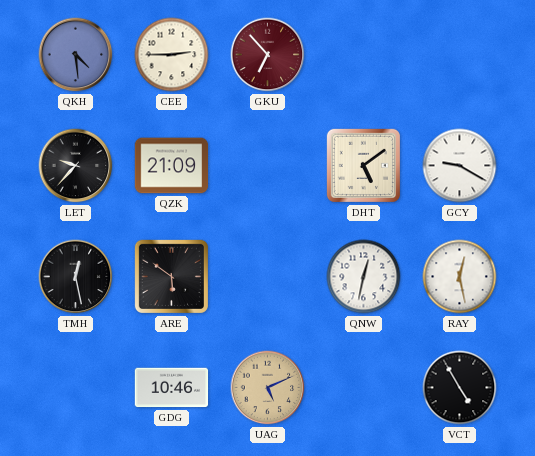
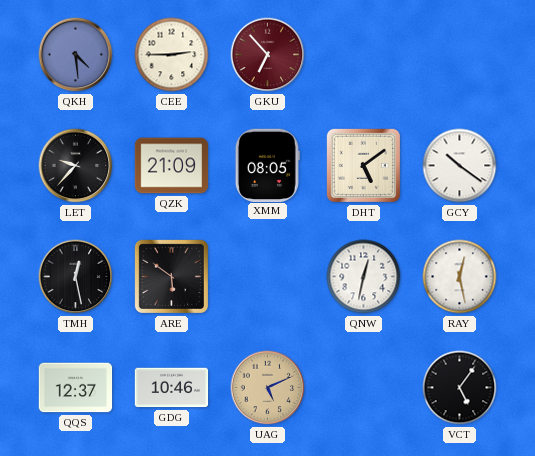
XMM: none -> 08:05
GCY: 9:20 -> 10:21
QQS: none -> 12:37
VCT: 4:55 -> 5:06
